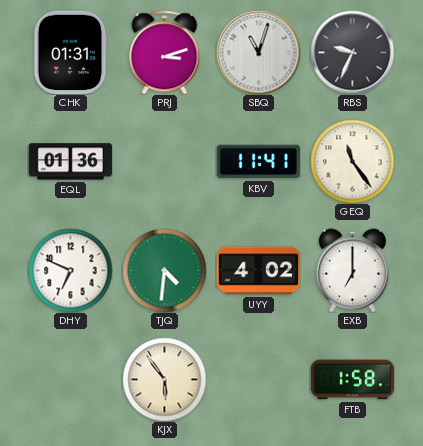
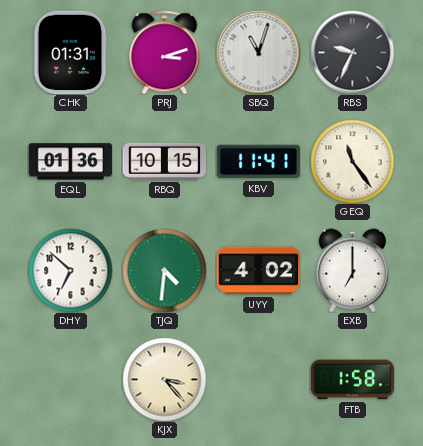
RBQ: none -> 10:15
DHY: 6:49 -> 6:52
KJX: 5:54 -> 3:23
